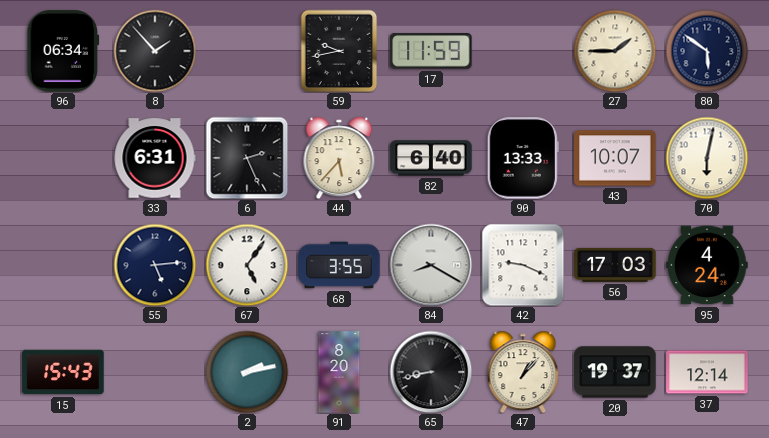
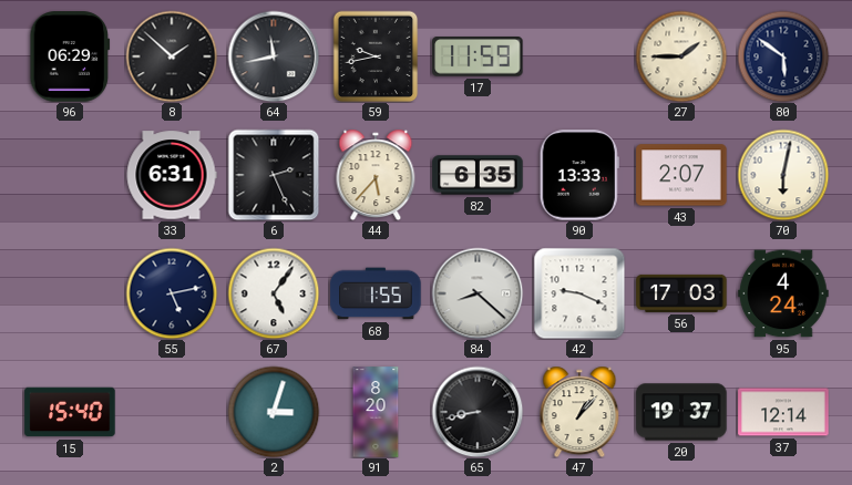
96: 06:34 -> 06:29
8: 1:53 -> 1:52
64: none -> 11:43
82: 6:40 -> 6:35
43: 10:07 -> 2:07
55: 5:14 -> 5:13
68: 3:55 -> 1:55
84: 8:20 -> 8:22
15: 15:43 -> 15:40
2: 2:13 -> 3:03
